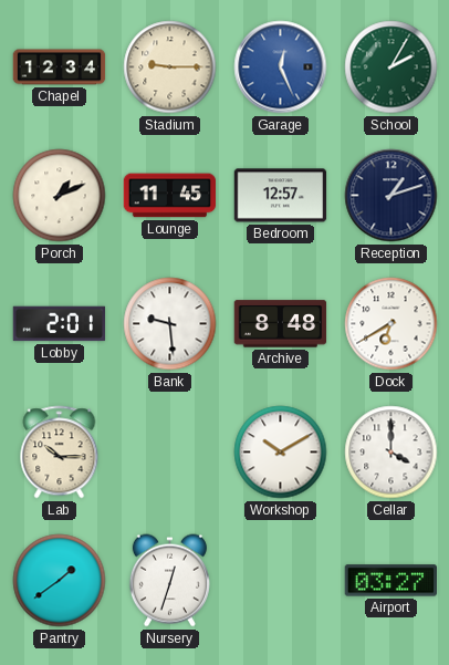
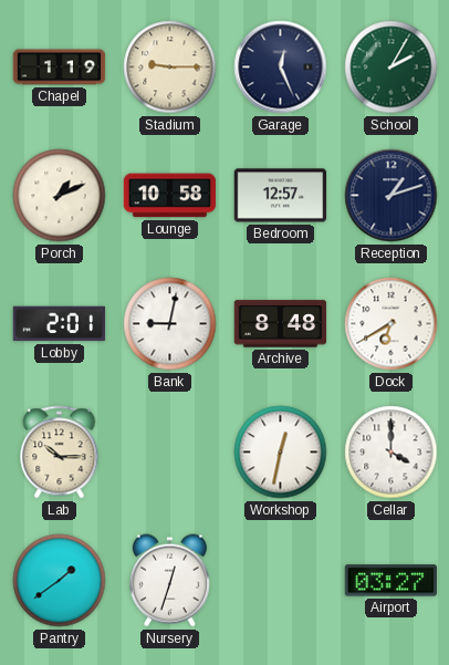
Chapel: 12:34 -> 1:19
Garage dial: blue -> navy
Lounge: 11:45 -> 10:58
Bank: 9:29 -> 9:02
Workshop: 10:10 -> 12:32
